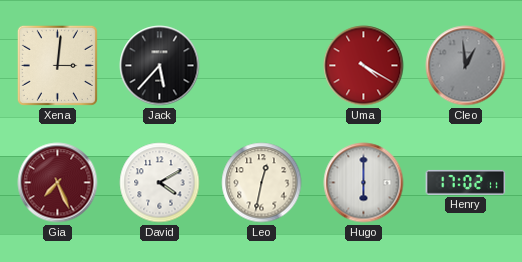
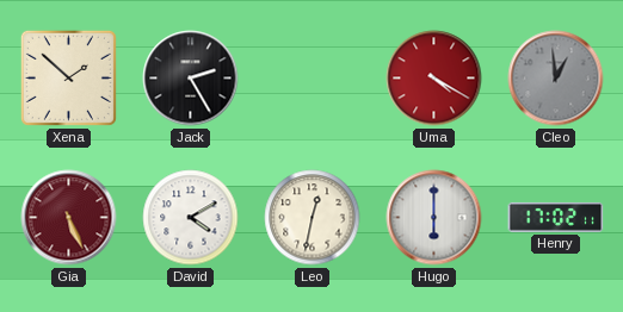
Xena: 3:01 -> 1:52
Jack: 5:37 -> 2:25
Gia: 7:26 -> 5:26
